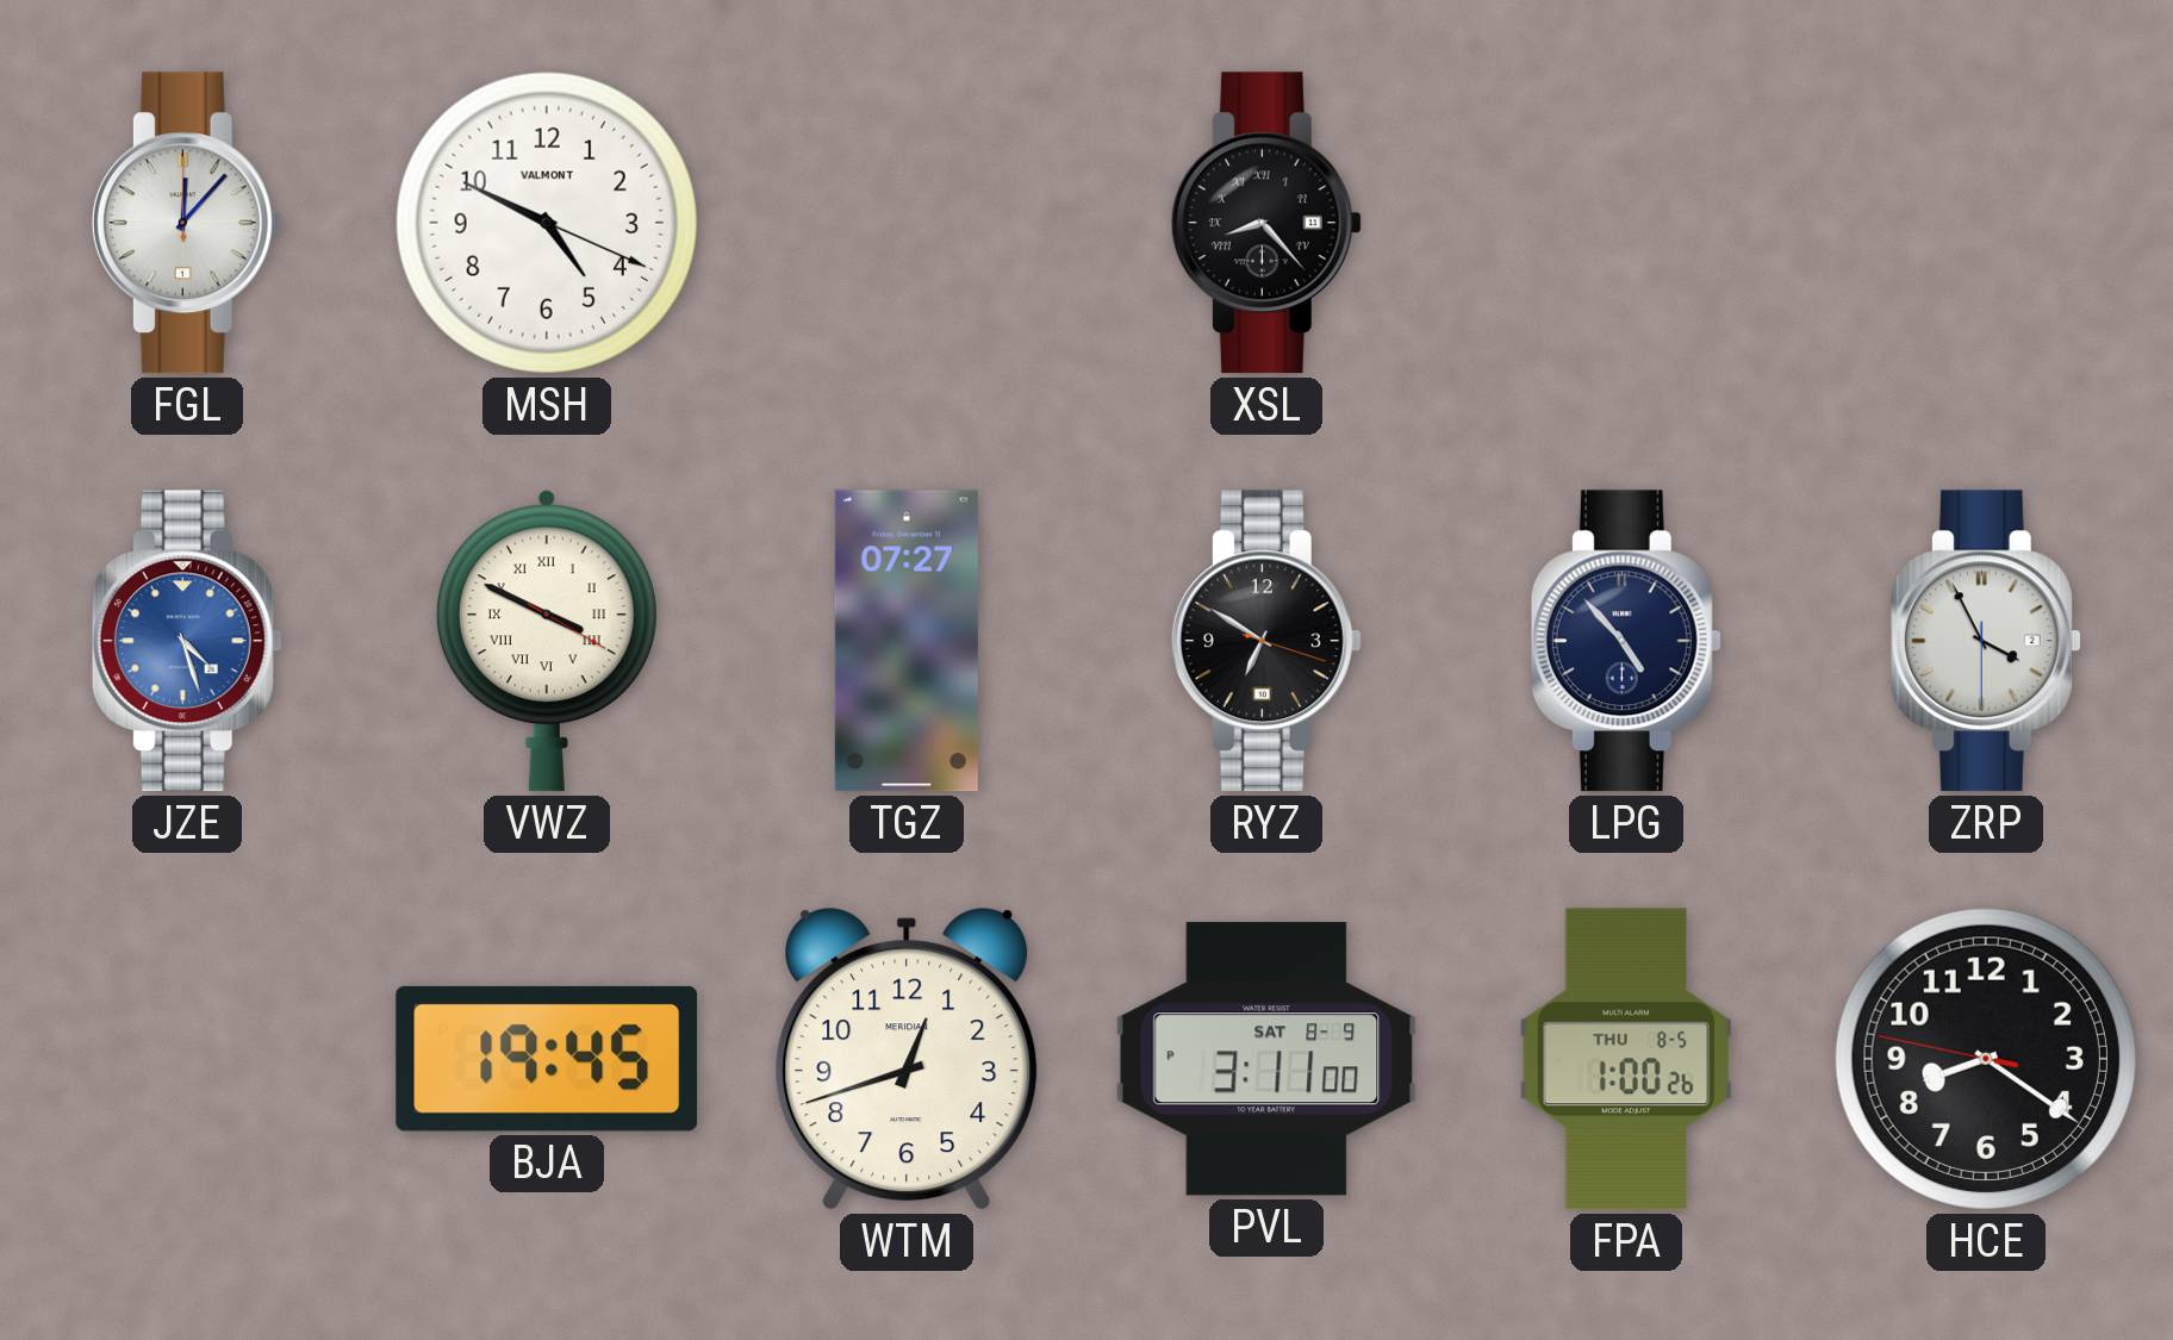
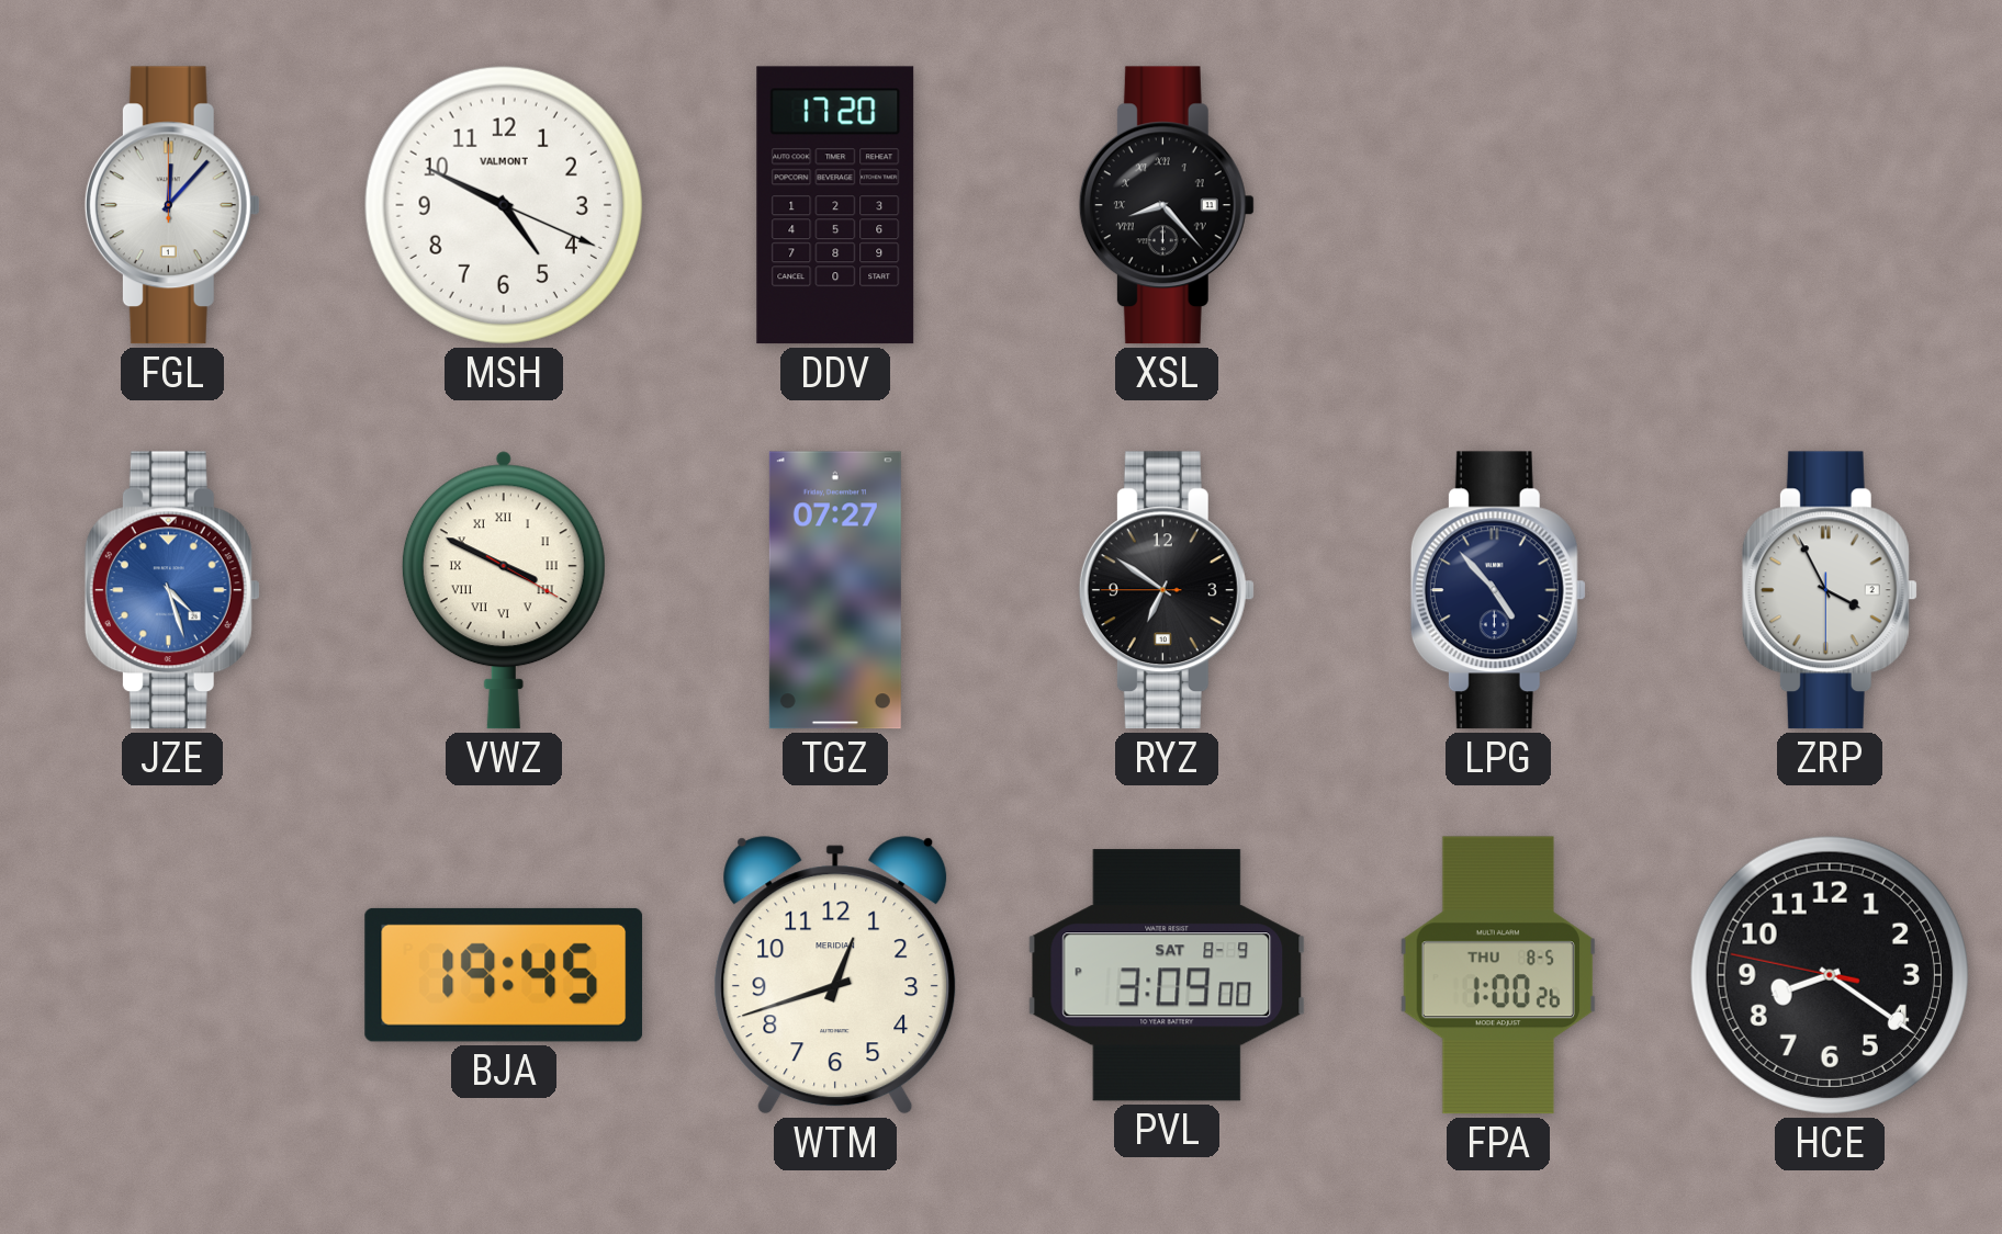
DDV: none -> 17:20
RYZ: 6:50:18 -> 6:50:45
PVL: 3:11 -> 3:09
